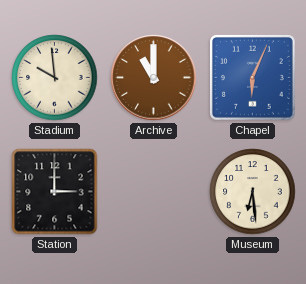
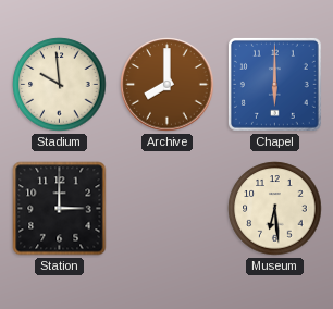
Archive: 11:00 -> 8:00
Chapel: 6:04 -> 6:00
